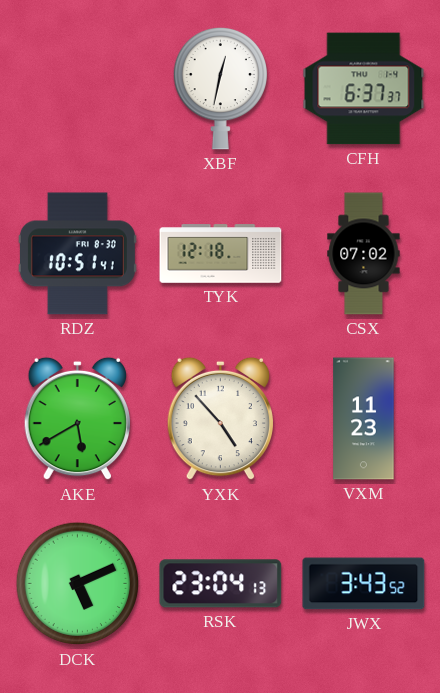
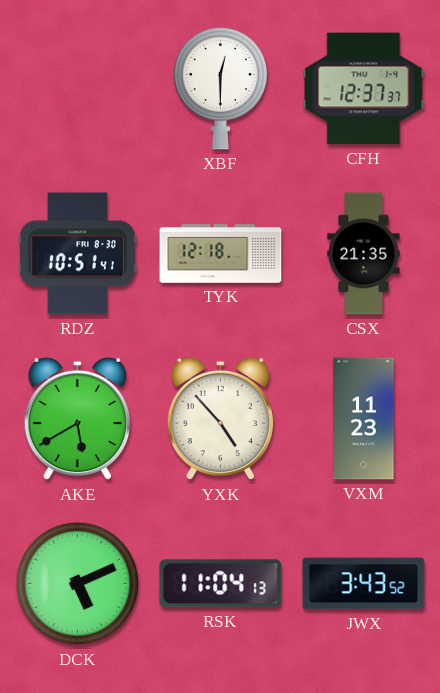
XBF: 12:32 -> 12:30
CFH: 6:37 -> 12:37
CSX: 07:02 -> 21:35
RSK: 23:04 -> 11:04
